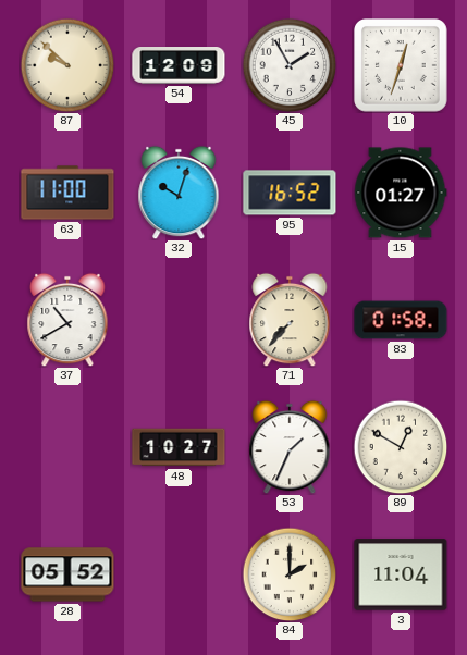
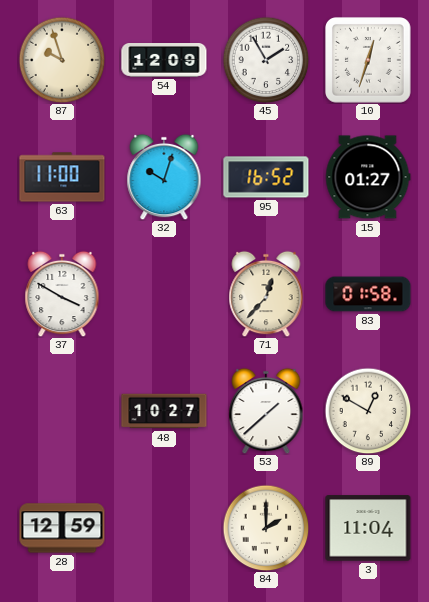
87: 9:52 -> 9:57
37: 10:40 -> 3:50
71: 7:37 -> 12:37
53: 1:34 -> 1:38
28: 05:52 -> 12:59
